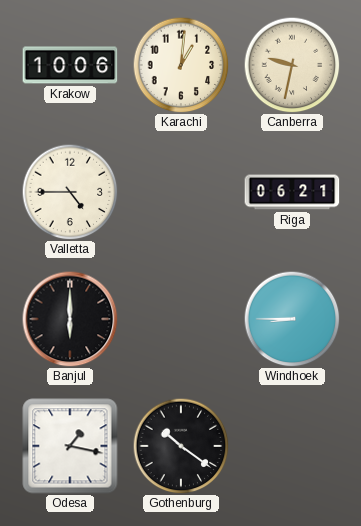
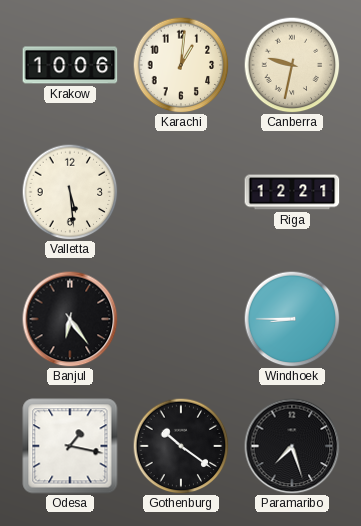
Valletta: 4:45 -> 5:29
Riga: 06:21 -> 12:21
Banjul: 6:00 -> 6:24
Paramaribo: none -> 7:27
